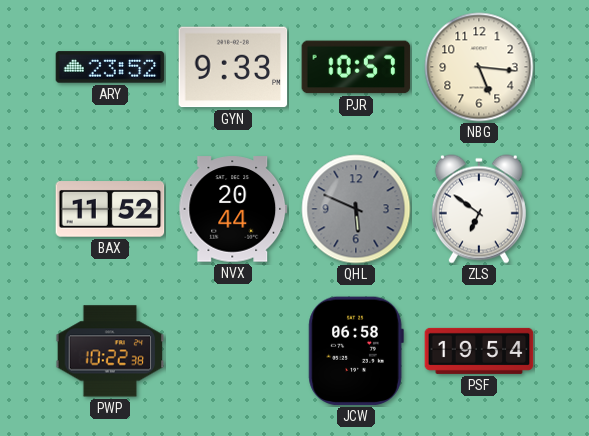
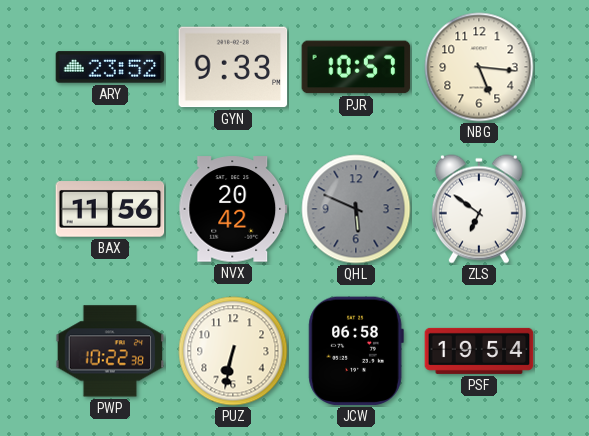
BAX: 11:52 -> 11:56
NVX: 20:44 -> 20:42
PUZ: none -> 6:32
